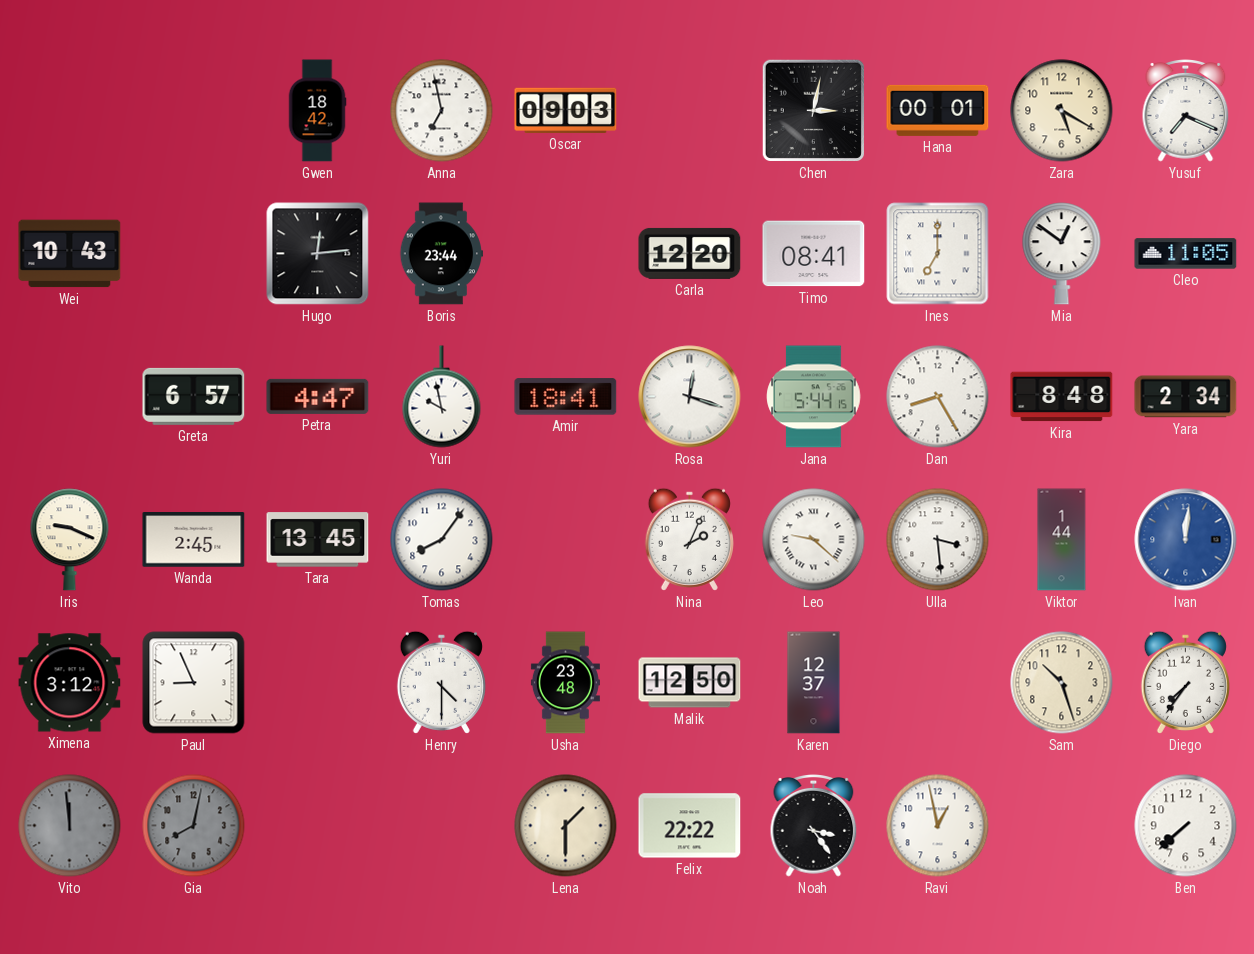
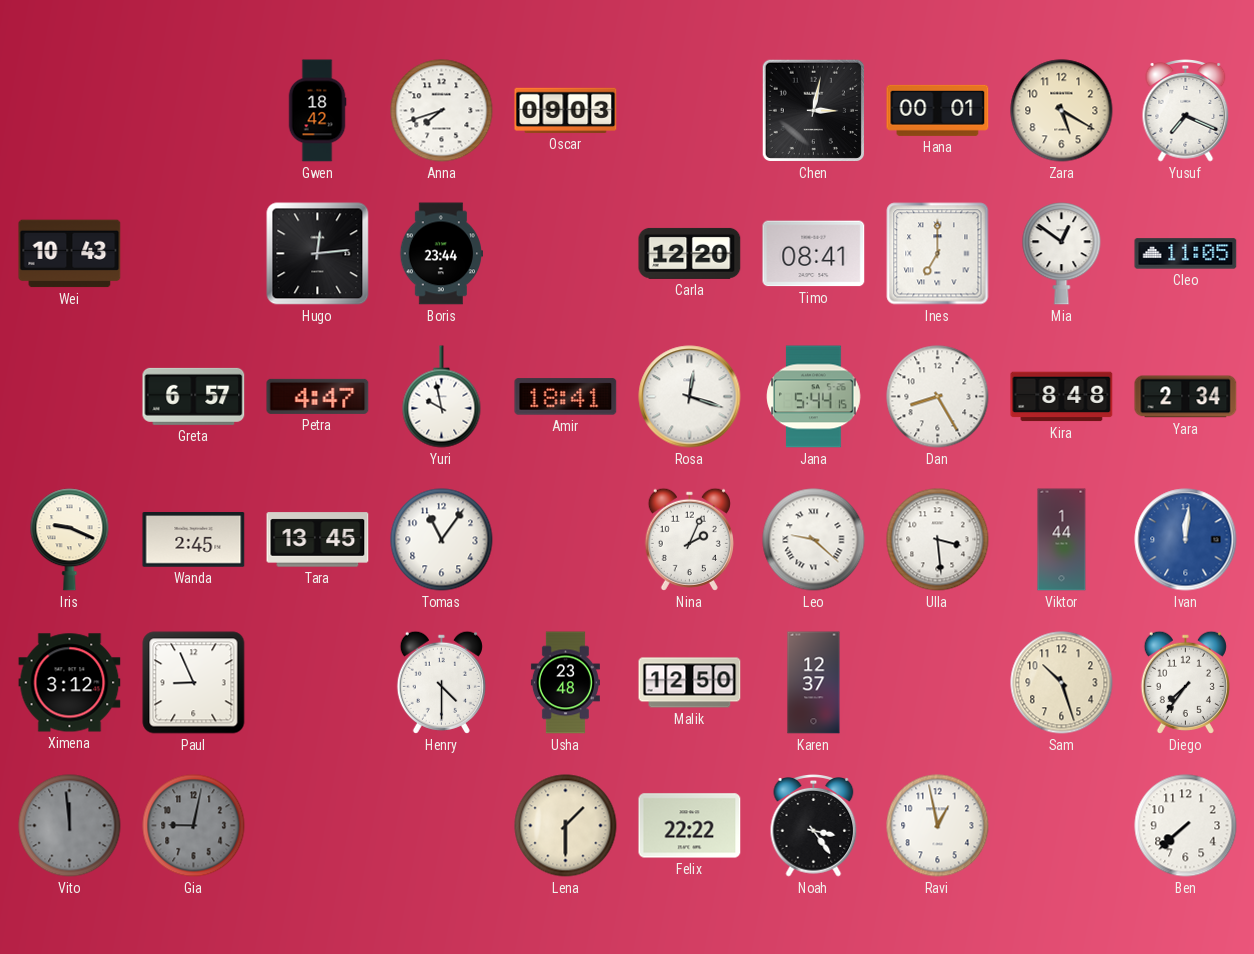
Anna: 6:58 -> 7:42
Tomas: 8:06 -> 11:06
Gia: 8:02 -> 9:02
